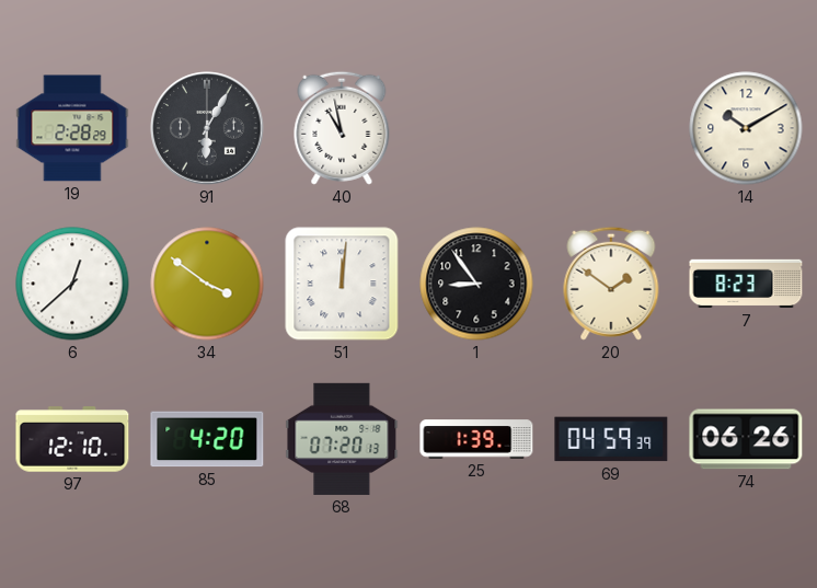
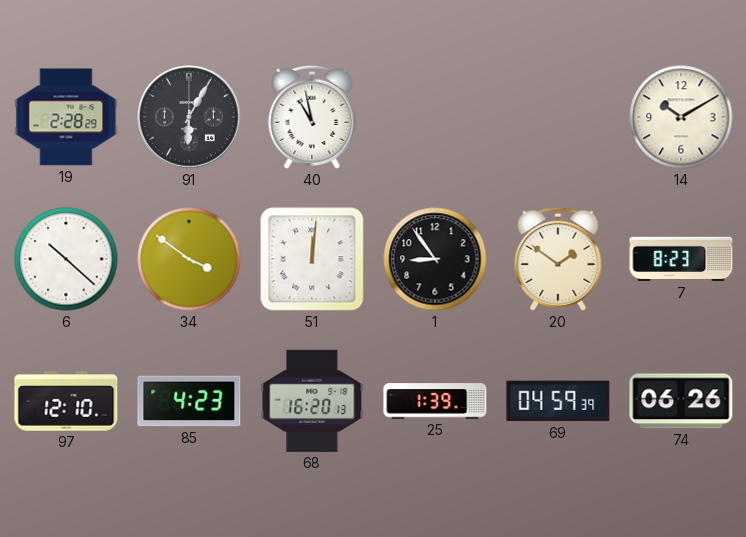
6: 12:38 -> 10:22
85: 4:20 -> 4:23
68: 07:20 -> 16:20
